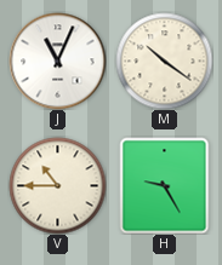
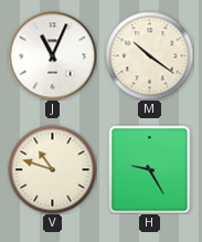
V: 10:45 -> 10:48
